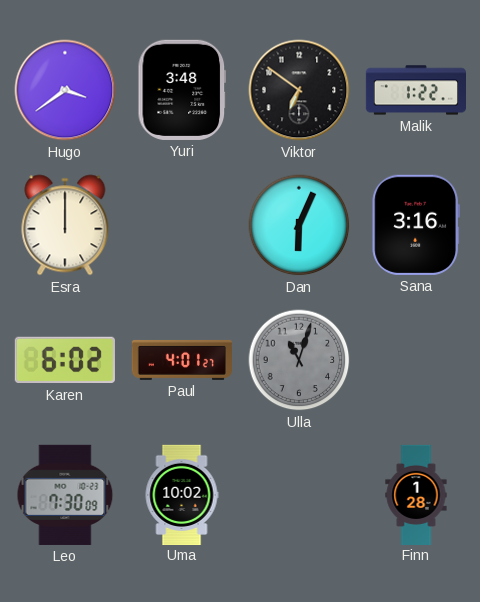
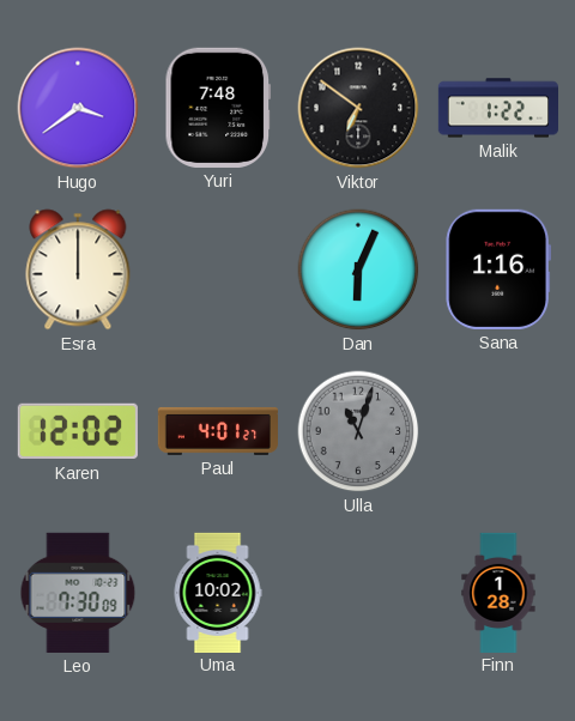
Yuri: 3:48 -> 7:48
Sana: 3:16 -> 1:16
Karen: 6:02 -> 12:02
